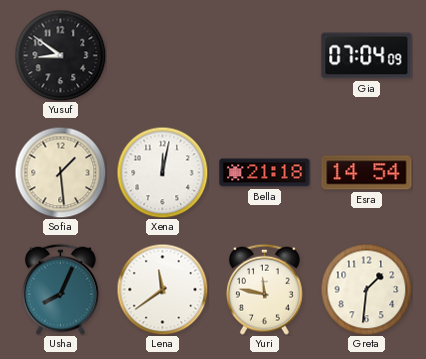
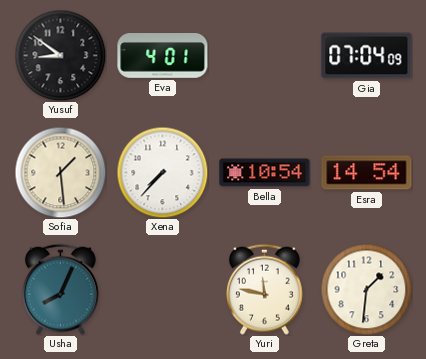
Eva: none -> 4:01
Xena: 12:02 -> 7:37
Bella: 21:18 -> 10:54
Lena: 11:39 -> none
